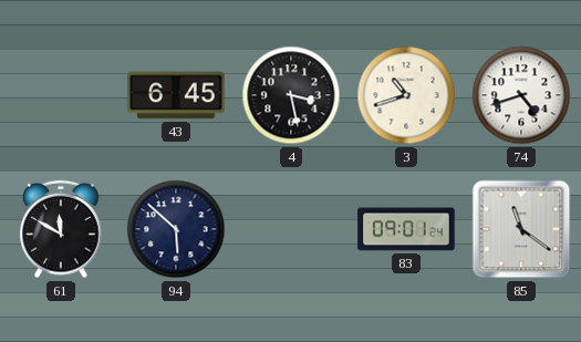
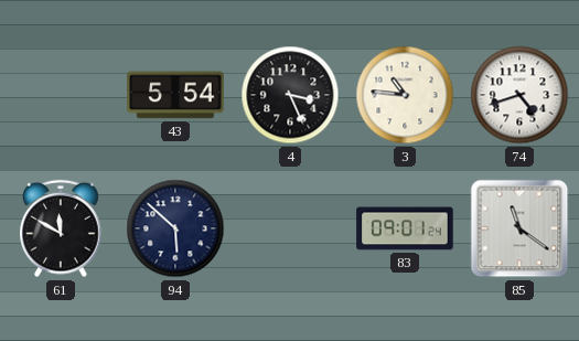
43: 6:45 -> 5:54
4: 3:28 -> 3:26
3: 10:42 -> 10:46
